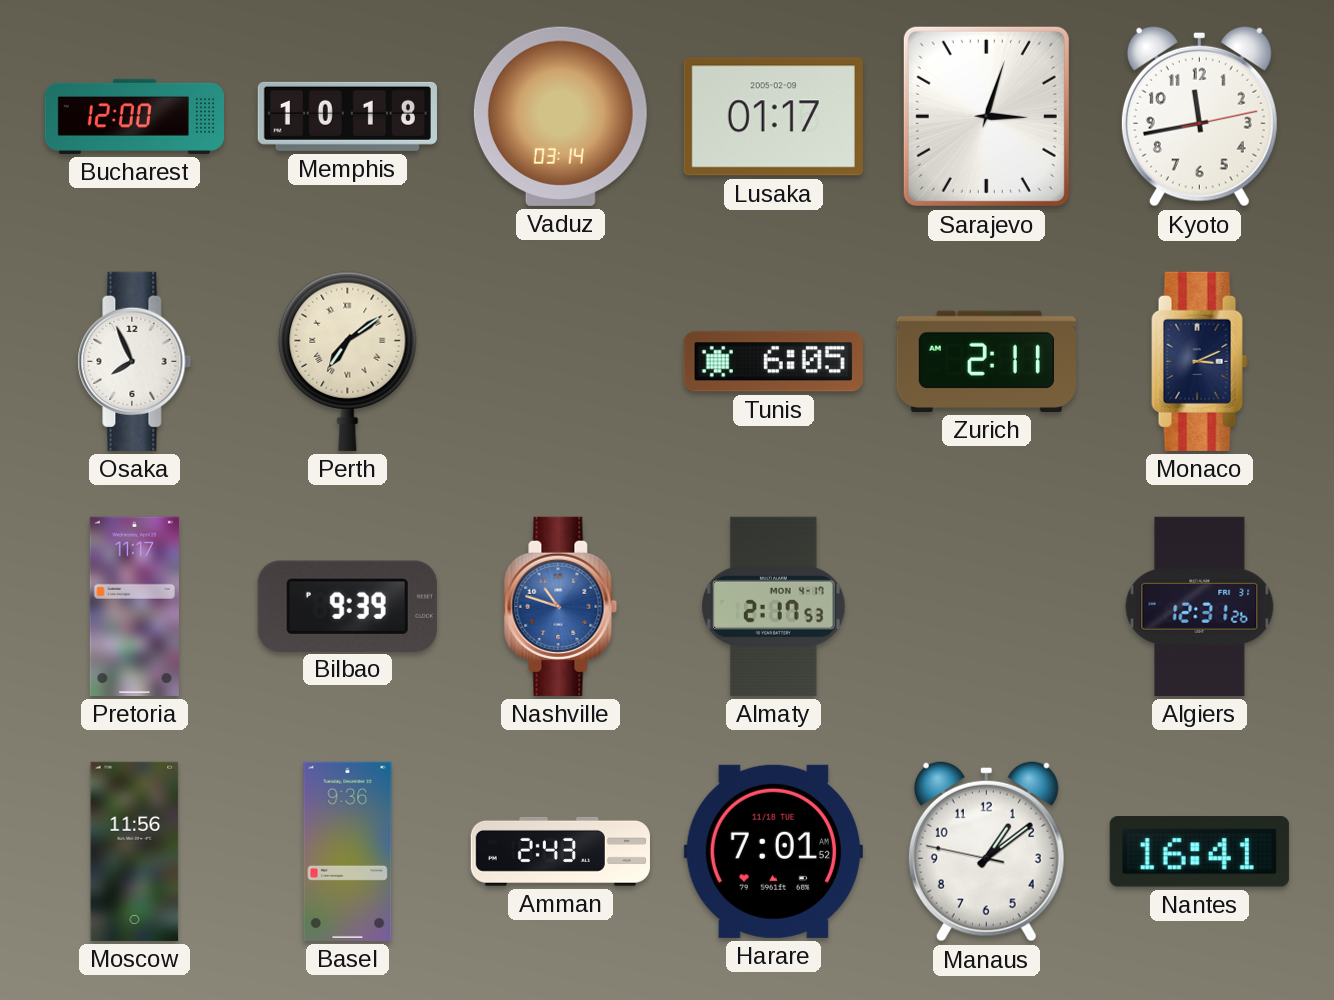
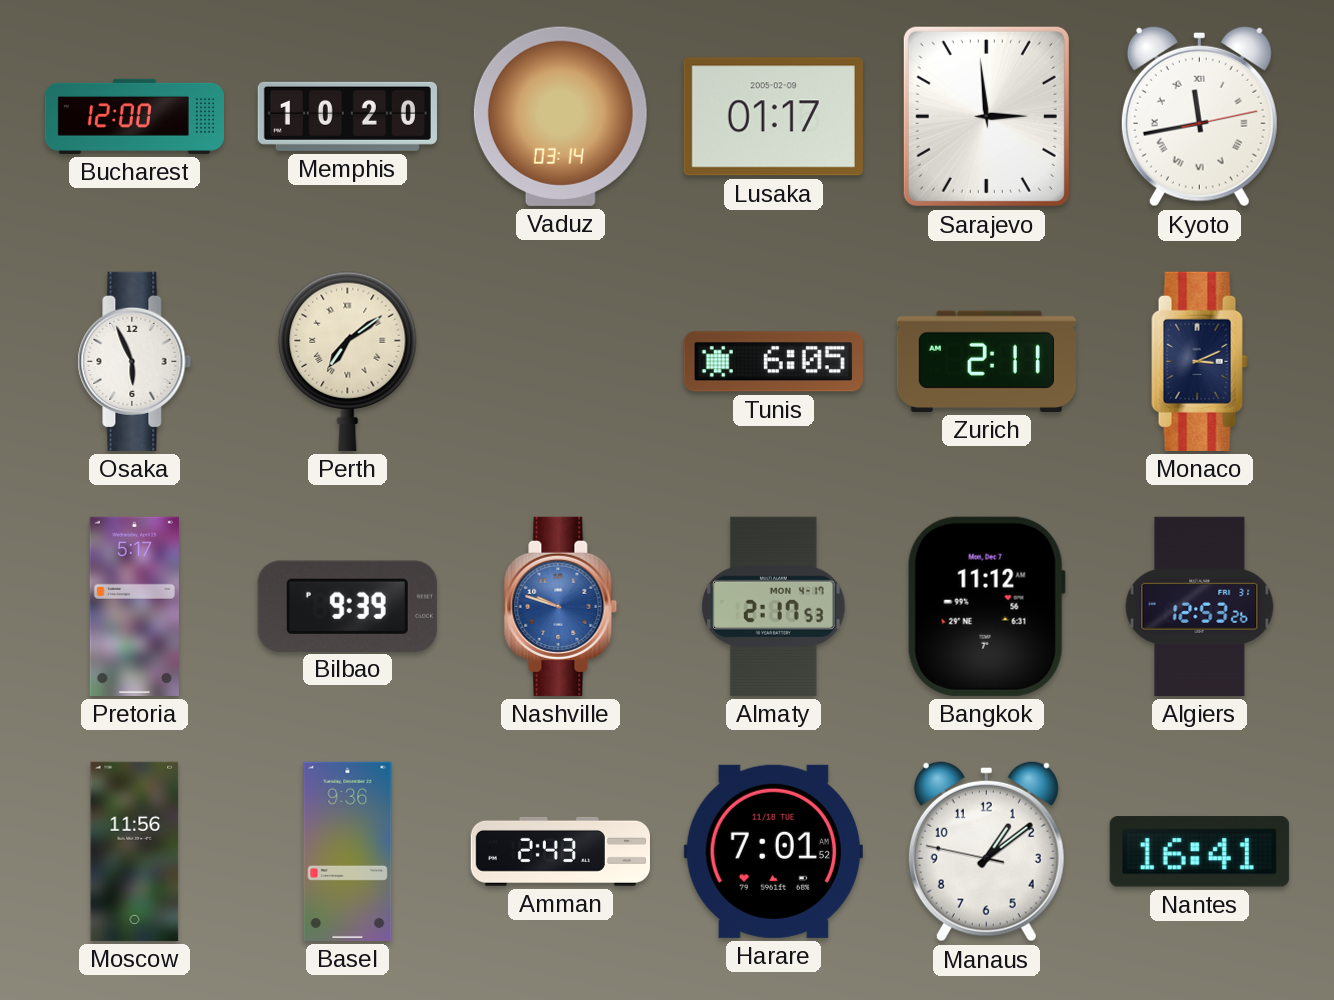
Memphis: 10:18 -> 10:20
Sarajevo: 3:03 -> 2:59
Kyoto numerals: Arabic -> Roman
Osaka: 7:56 -> 5:56
Pretoria: 11:17 -> 5:17
Nashville: 10:48 -> 9:48
Bangkok: none -> 11:12
Algiers: 12:31 -> 12:53
